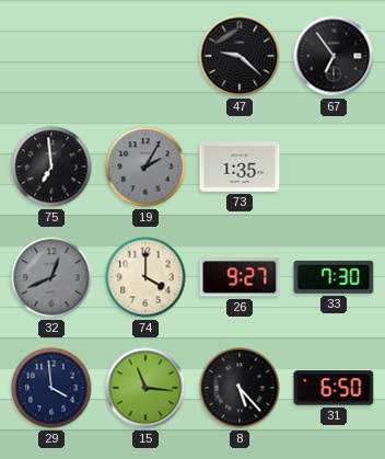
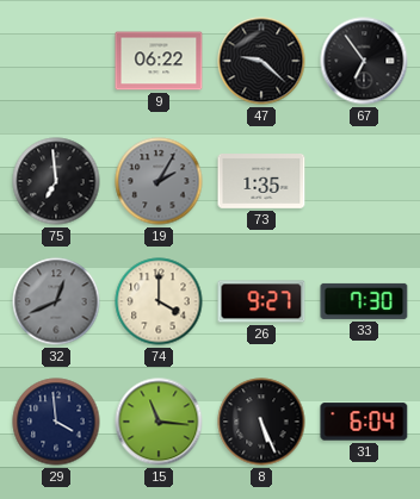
9: none -> 06:22
8: 5:23 -> 5:26
31: 6:50 -> 6:04
